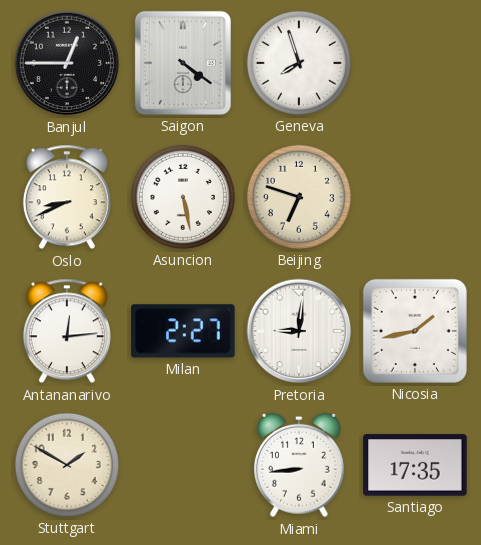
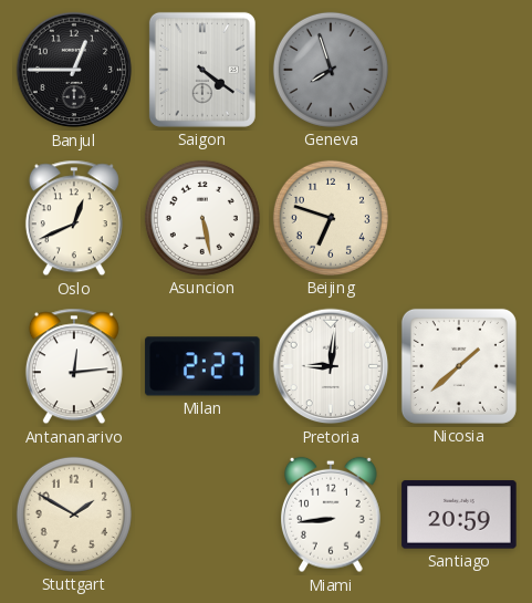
Geneva dial: white -> grey
Oslo: 8:41 -> 12:41
Nicosia: 1:43 -> 1:38
Santiago: 17:35 -> 20:59
